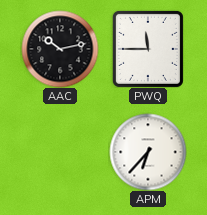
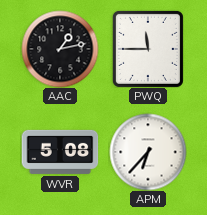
AAC: 10:13 -> 1:13
WVR: none -> 5:08
